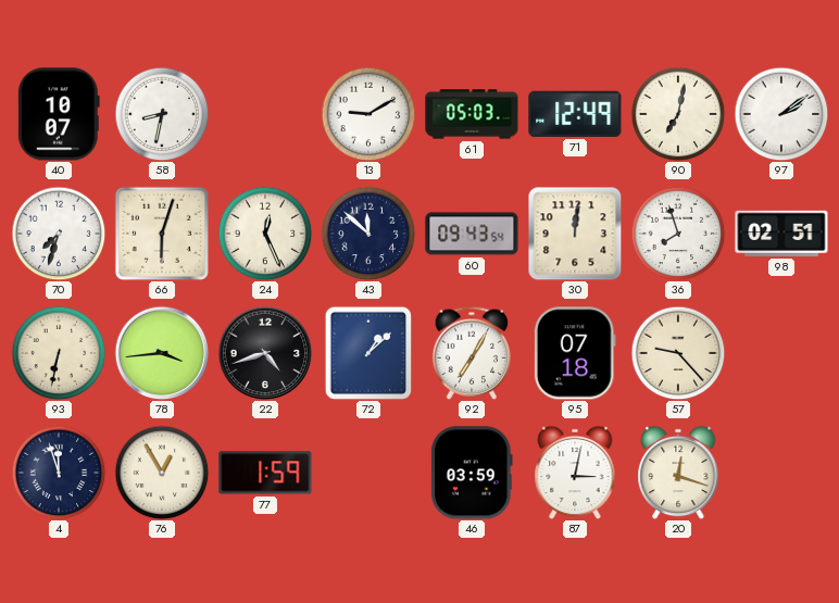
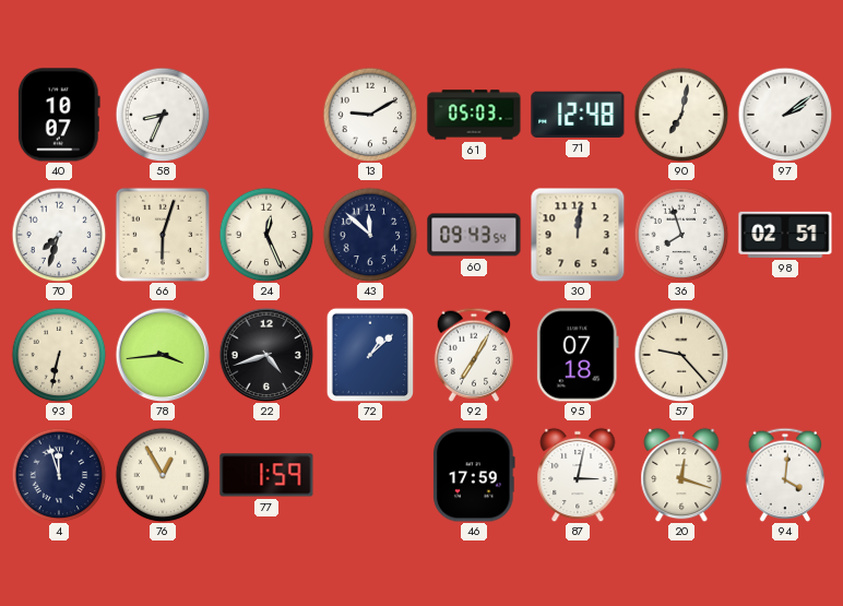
58: 8:32 -> 8:34
71: 12:49 -> 12:48
46: 03:59 -> 17:59
94: none -> 4:01
